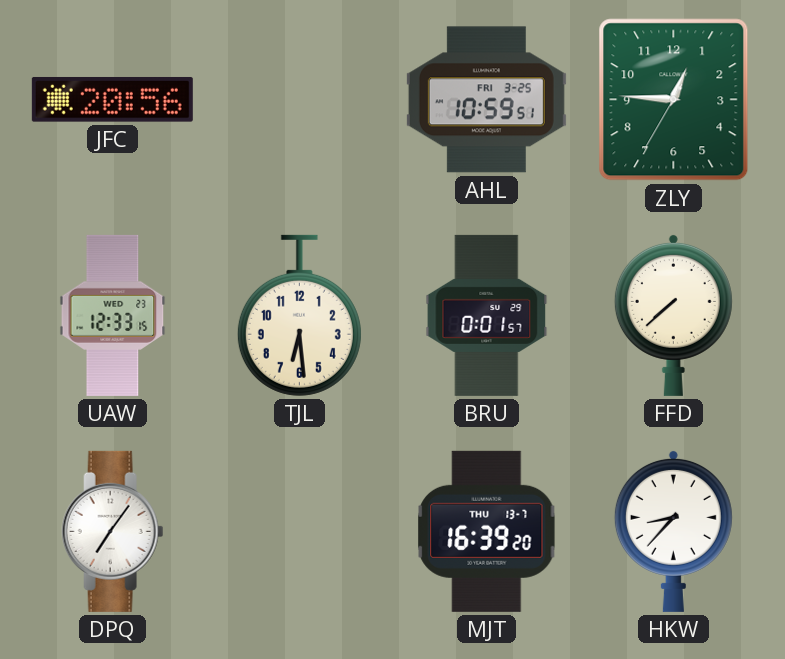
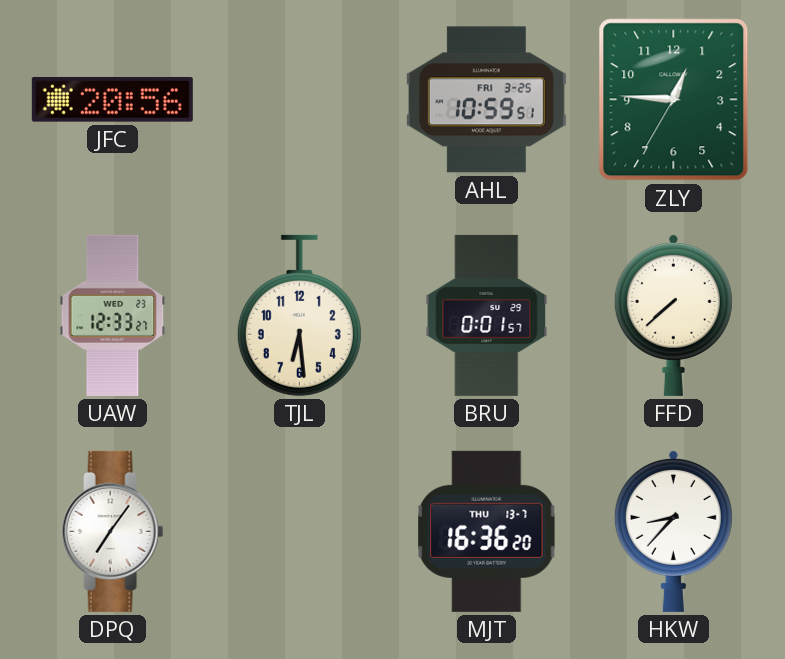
UAW: 12:33:15 -> 12:33:27
MJT: 16:39 -> 16:36
